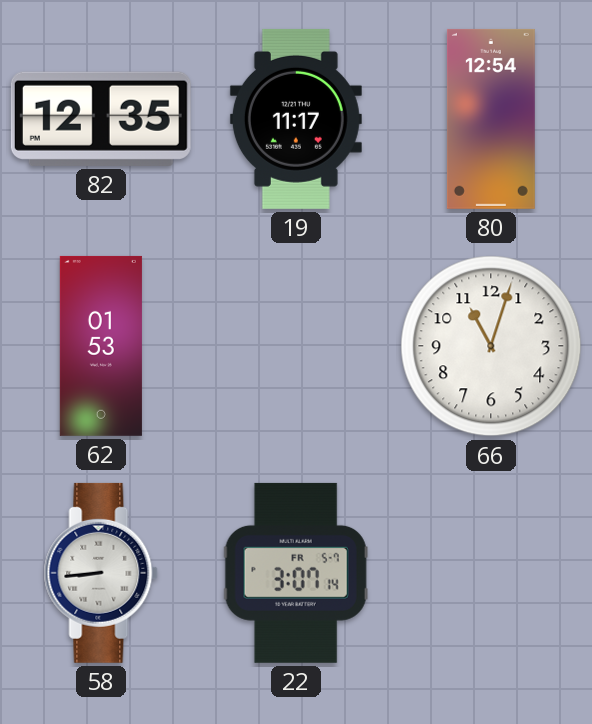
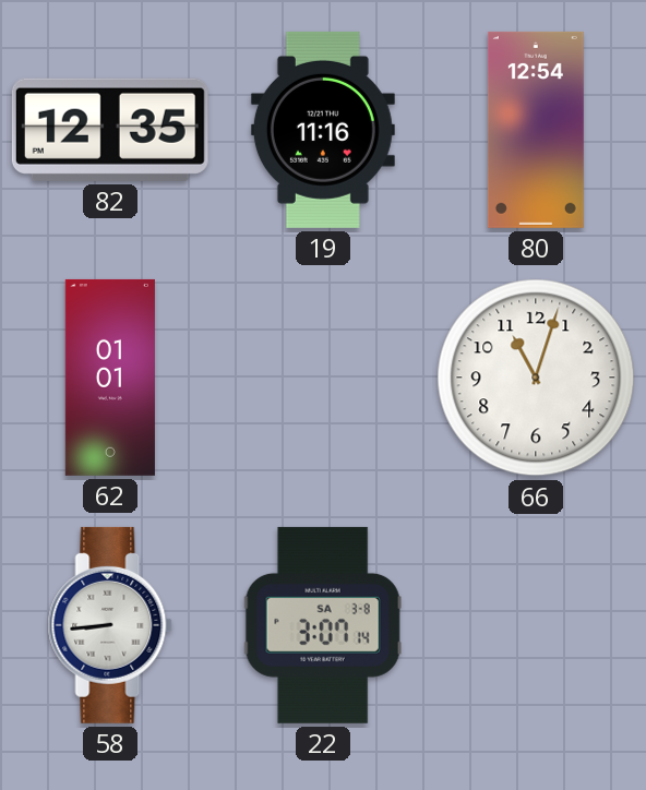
19: 11:17 -> 11:16
62: 01:53 -> 01:01
22 date: FR 5-7 -> SA 3-8
